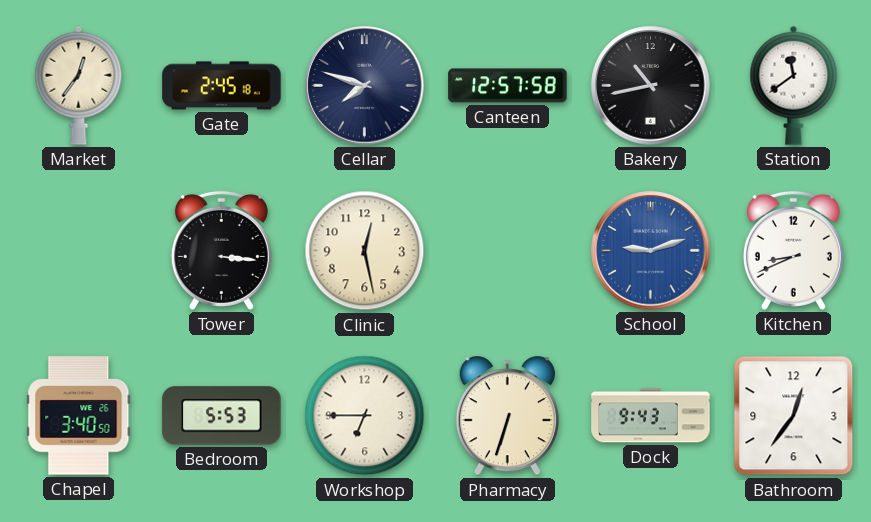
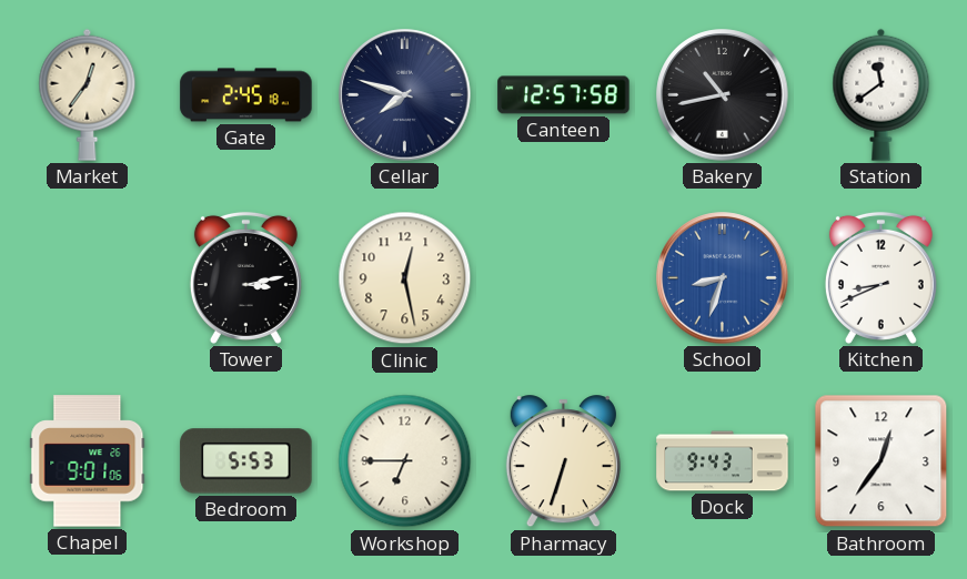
Tower: 3:16 -> 3:13
School: 9:12 -> 8:33
Chapel: 3:40 -> 9:01
